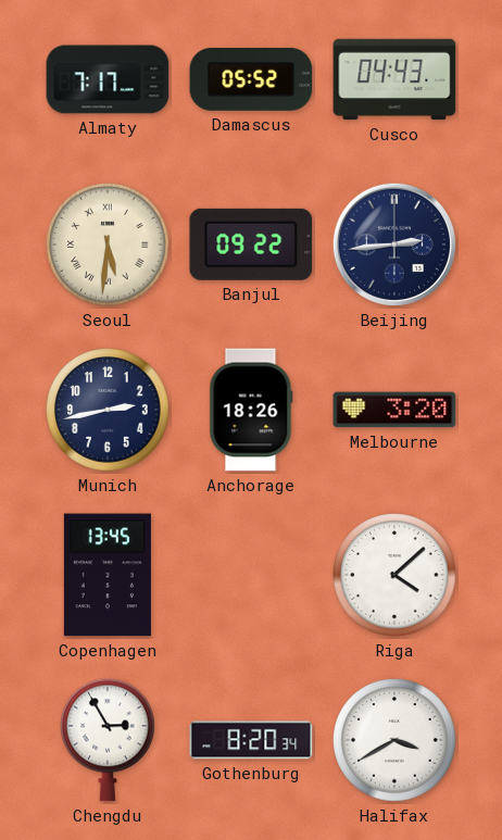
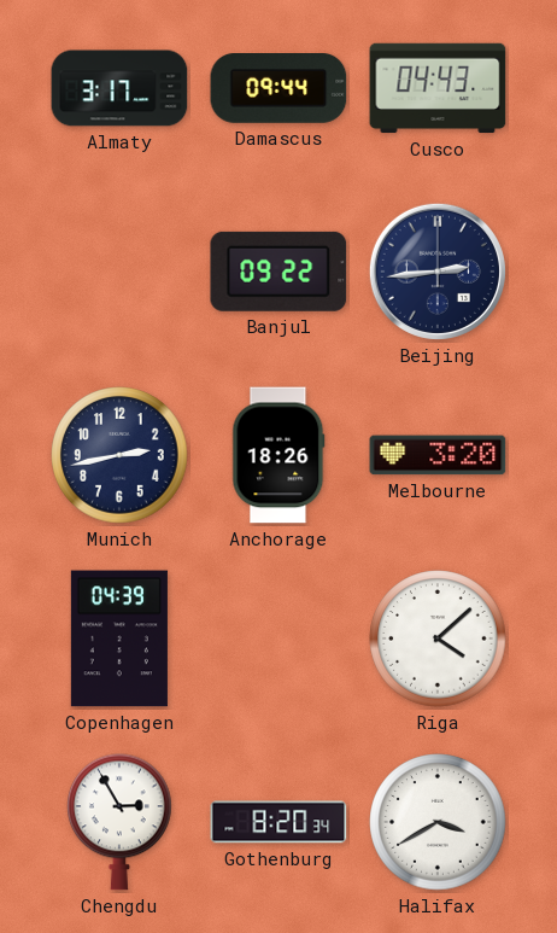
Almaty: 7:17 -> 3:17
Damascus: 05:52 -> 09:44
Seoul: 5:31 -> none
Copenhagen: 13:45 -> 04:39
